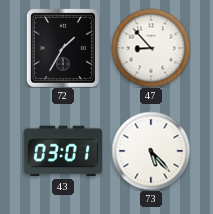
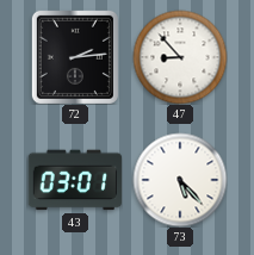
72: 1:35 -> 2:14
